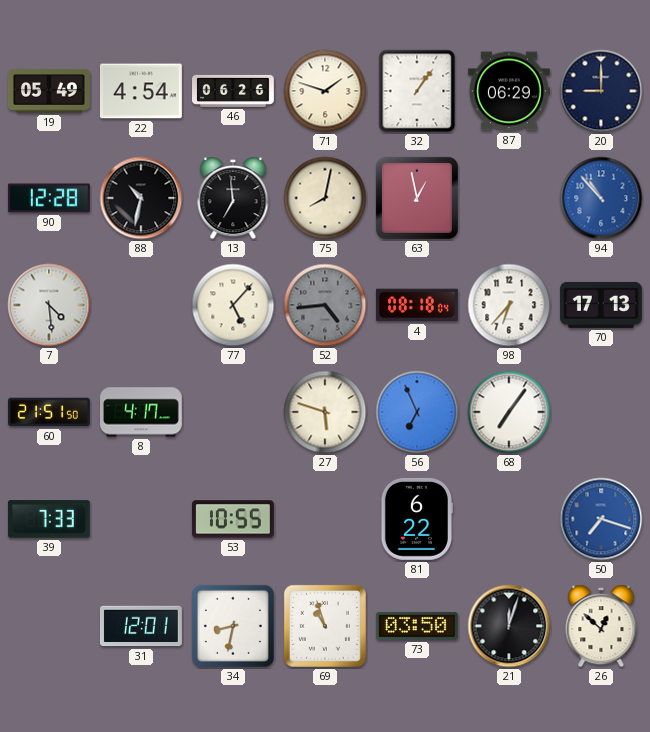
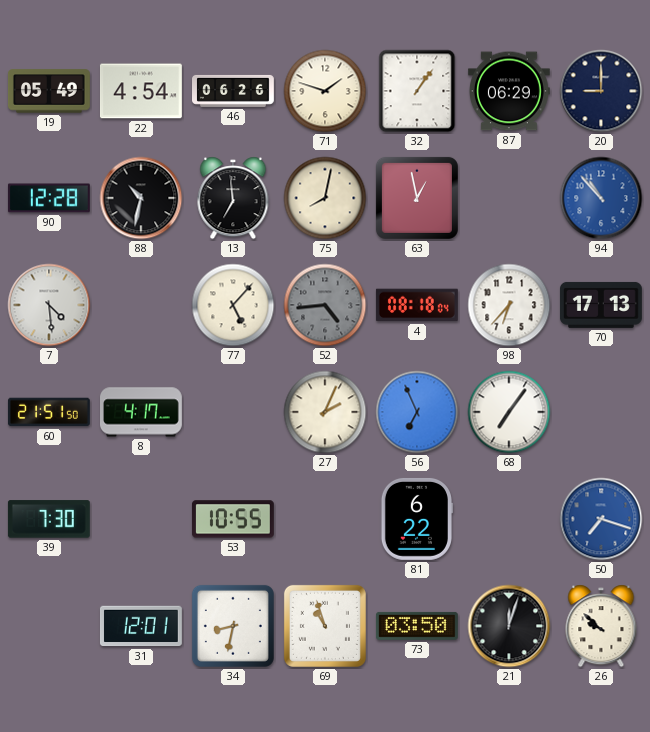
27: 5:48 -> 2:04
39: 7:33 -> 7:30
26: 12:52 -> 9:52
